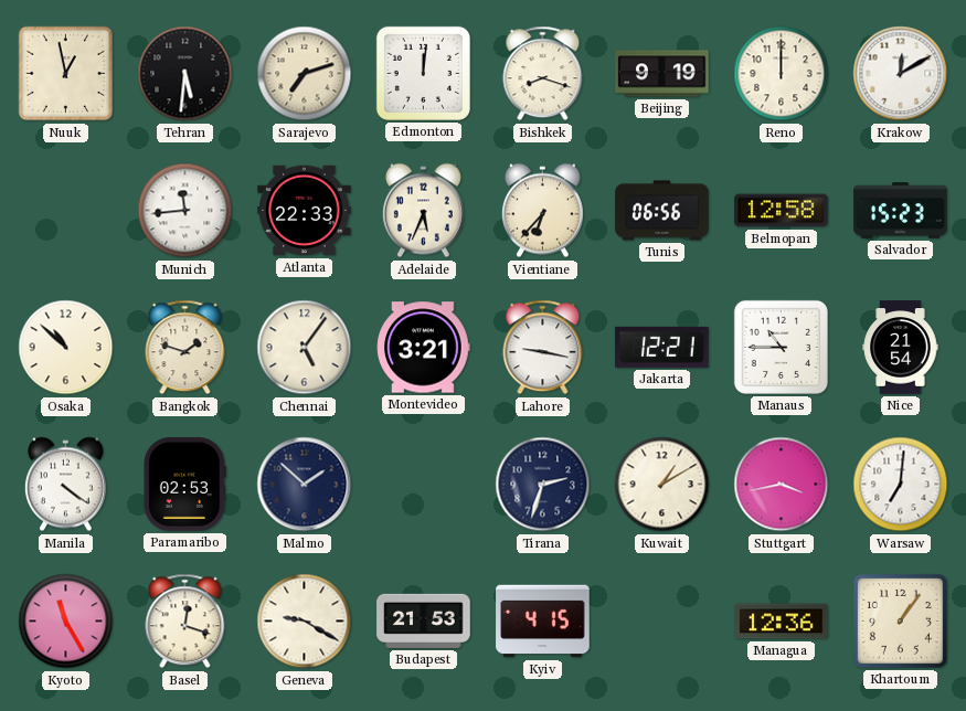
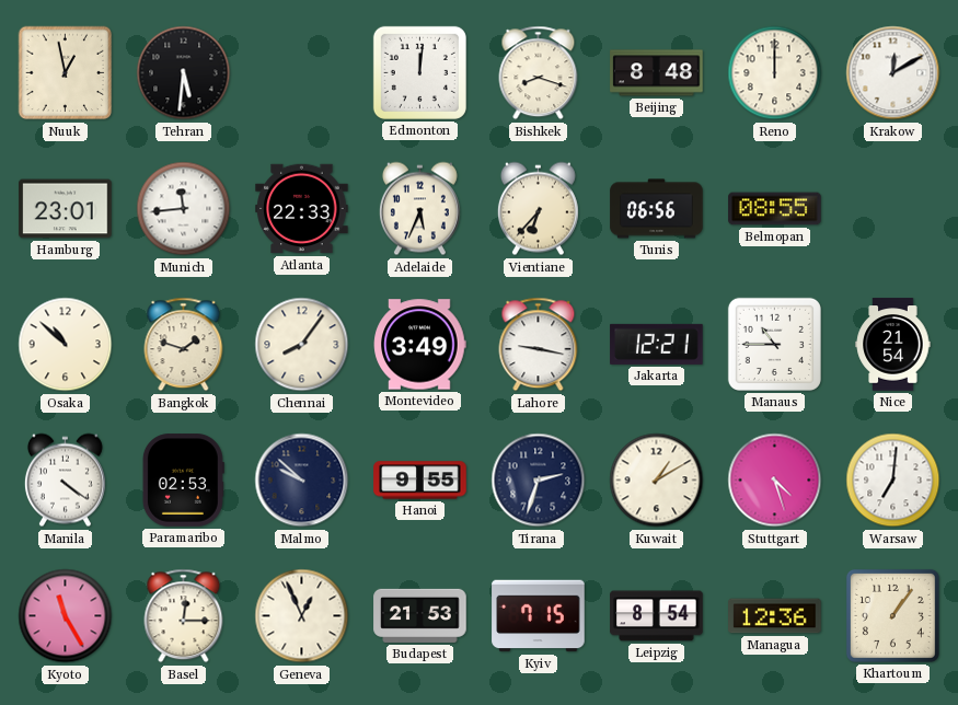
Sarajevo: 7:12 -> none
Beijing: 9:19 -> 8:48
Hamburg: none -> 23:01
Belmopan: 12:58 -> 08:55
Salvador: 15:23 -> none
Chennai: 5:06 -> 8:06
Montevideo: 3:21 -> 3:49
Malmo: 1:52 -> 9:52
Hanoi: none -> 9:55
Stuttgart: 3:43 -> 4:27
Basel: 12:18 -> 12:15
Geneva: 9:20 -> 12:56
Kyiv: 4:15 -> 7:15
Leipzig: none -> 8:54
